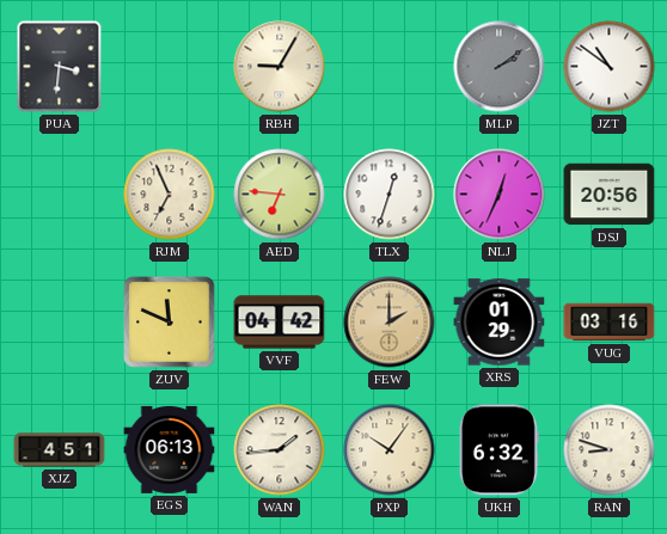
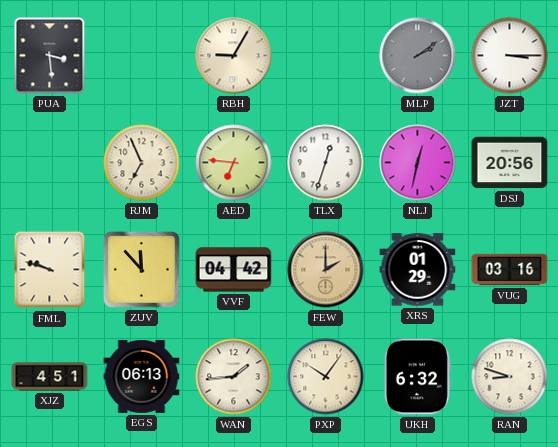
PUA: 3:31 -> 3:29
JZT: 10:51 -> 3:15
NLJ: 12:34 -> 12:32
FML: none -> 9:48
ZUV: 11:49 -> 11:53
